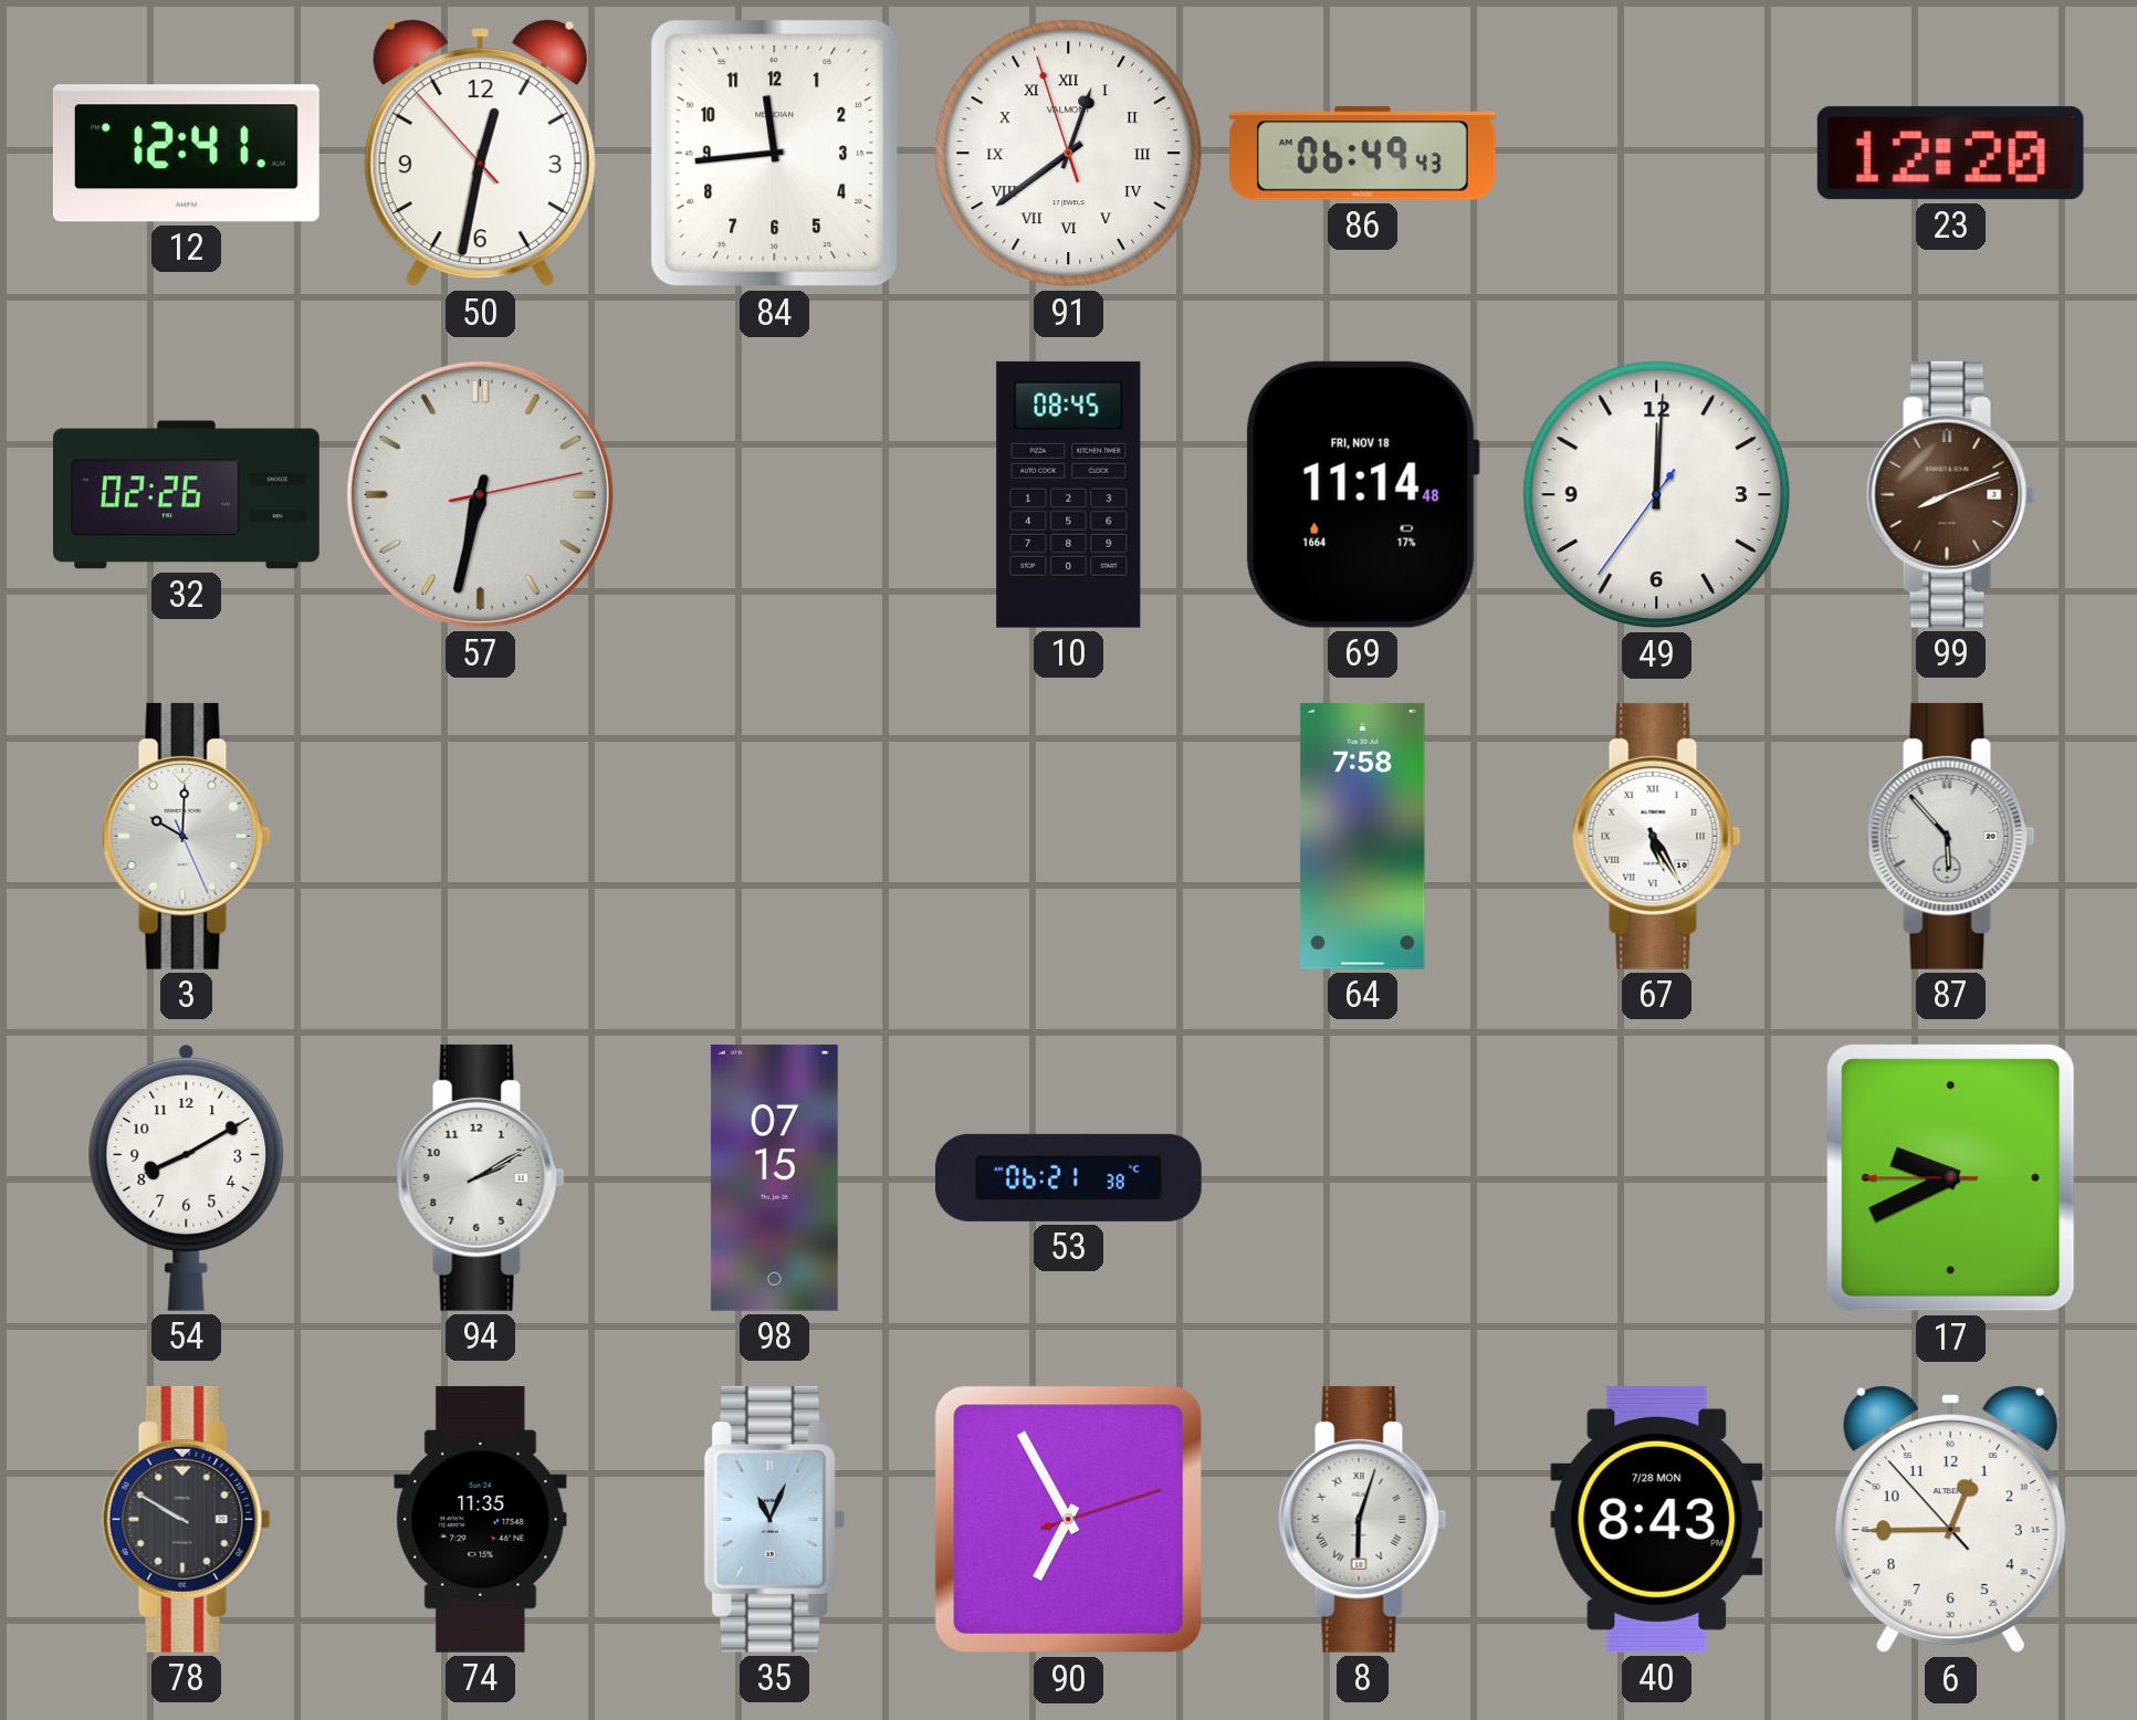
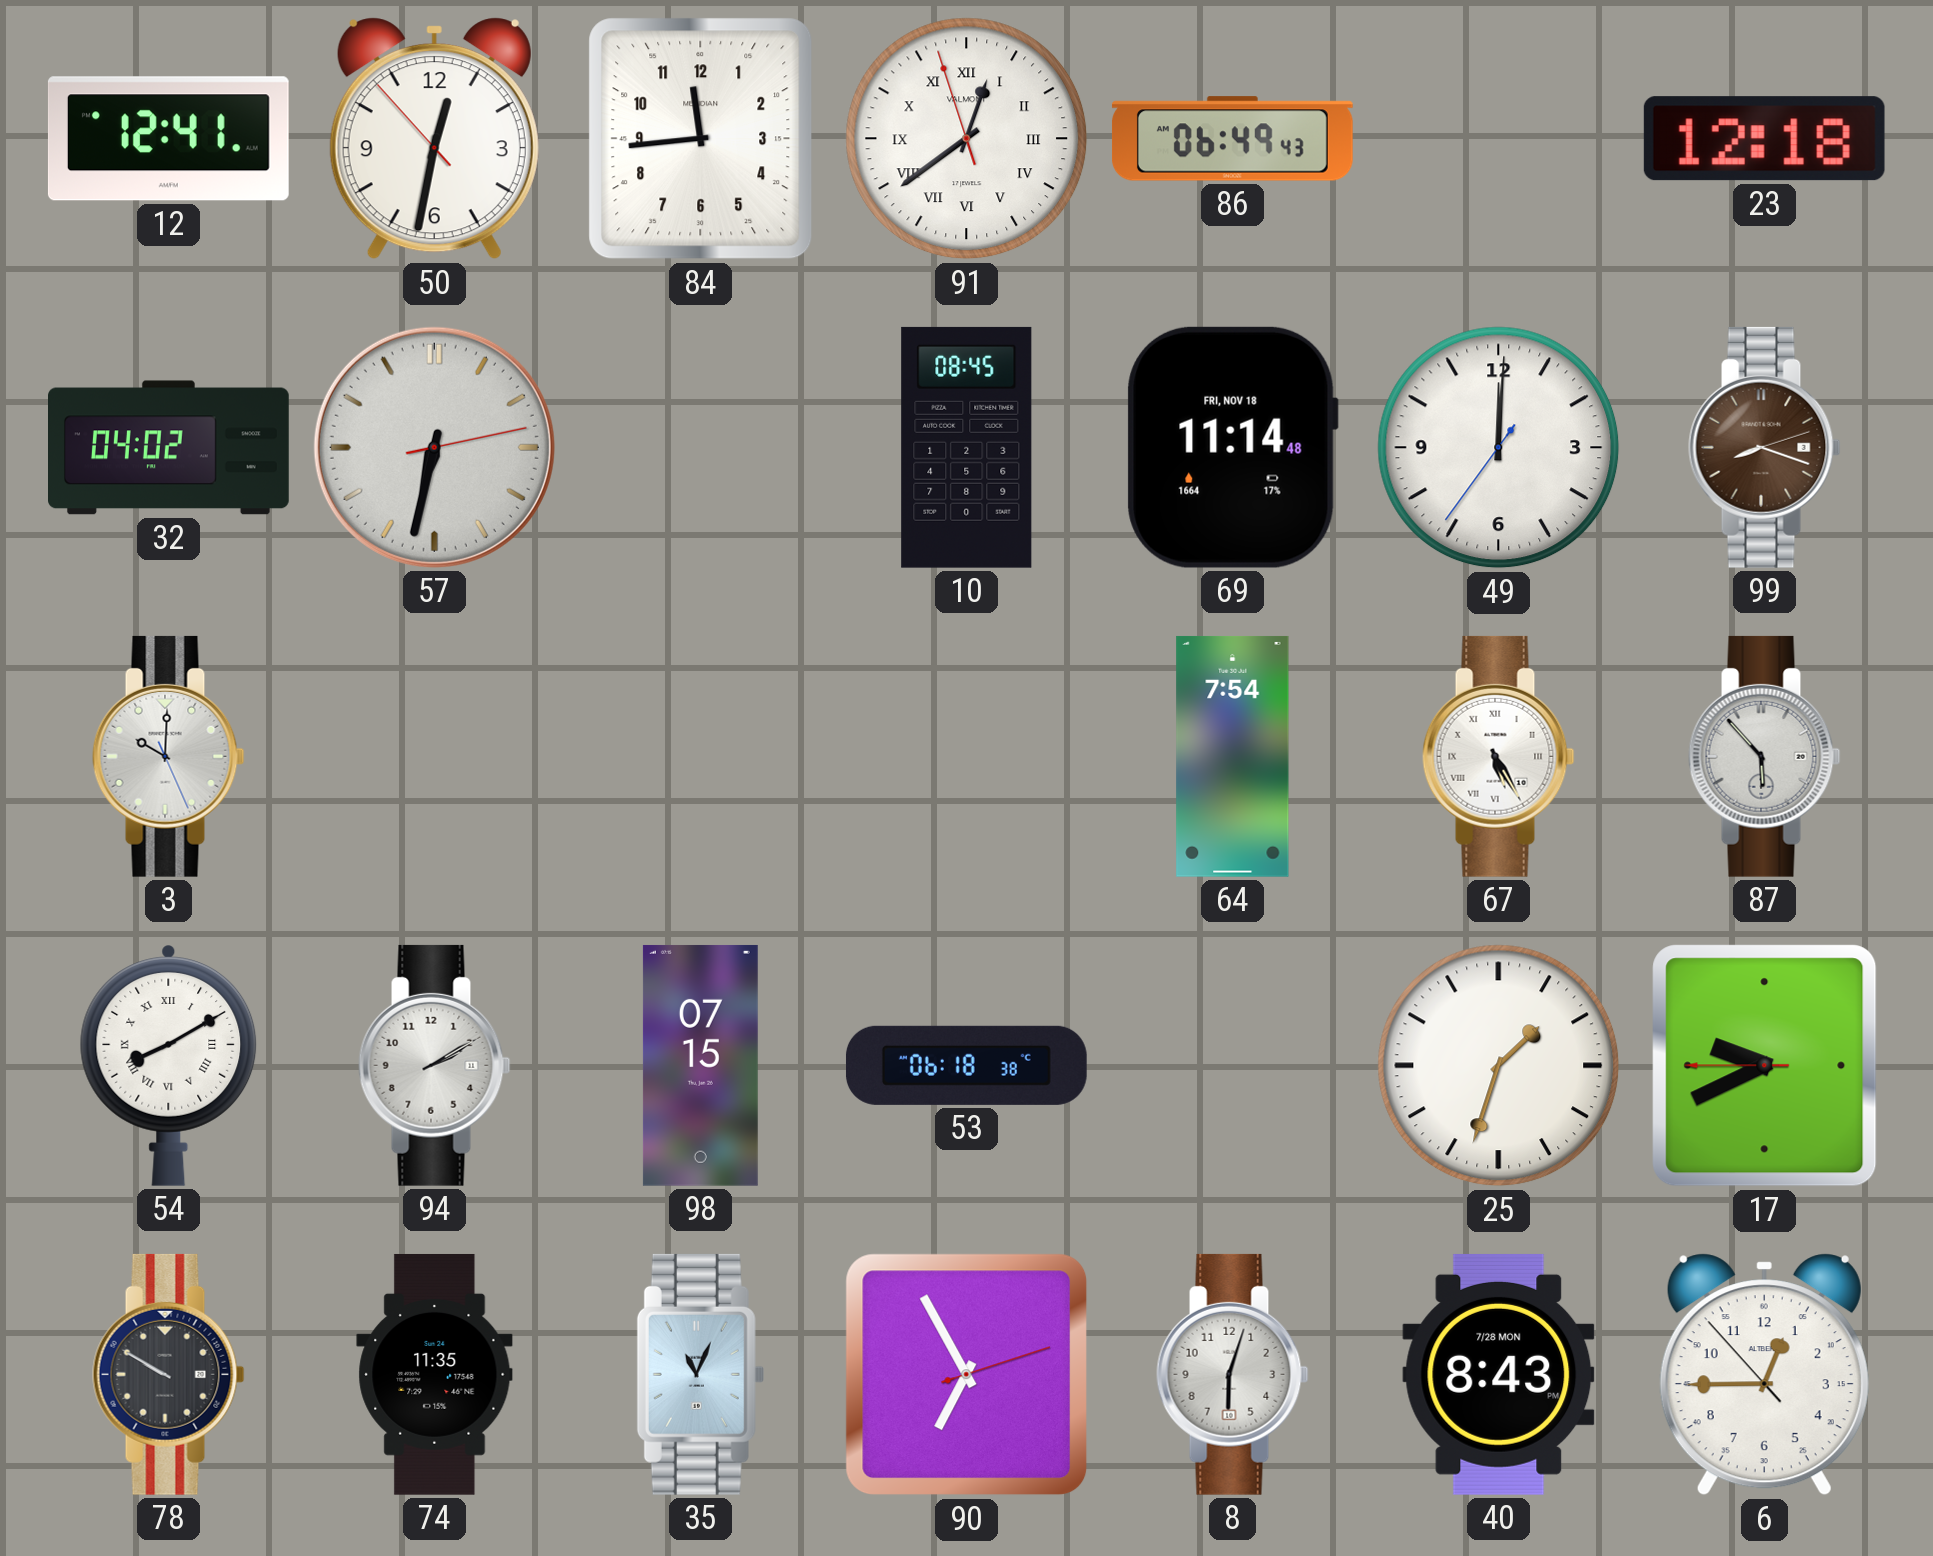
23: 12:20 -> 12:18
32: 02:26 -> 04:02
99: 8:11 -> 8:18
64: 7:58 -> 7:54
54 numerals: Arabic -> Roman
53: 06:21 -> 06:18
25: none -> 1:33
8 numerals: Roman -> Arabic
